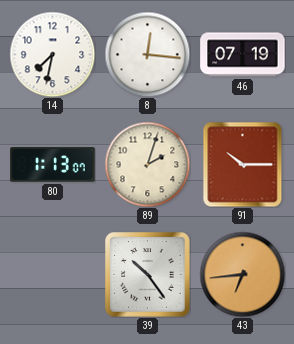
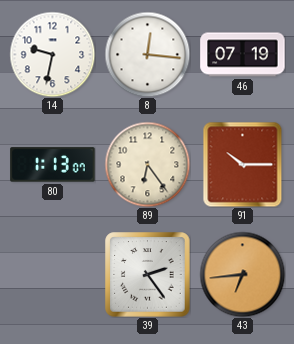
14: 7:32 -> 9:32
89: 2:03 -> 6:24
39: 10:24 -> 2:24
